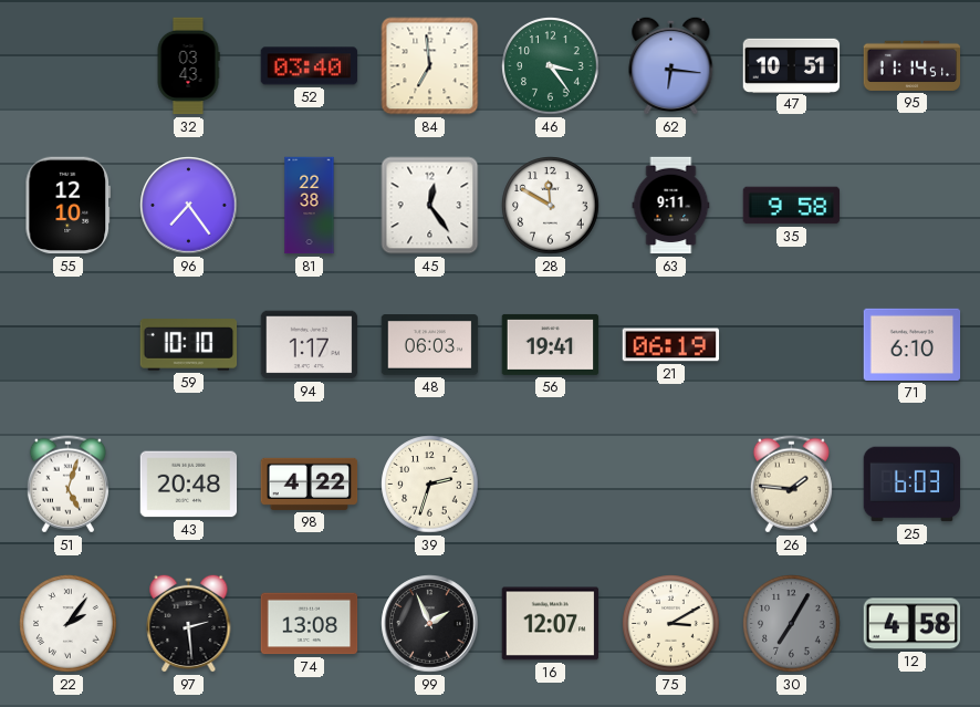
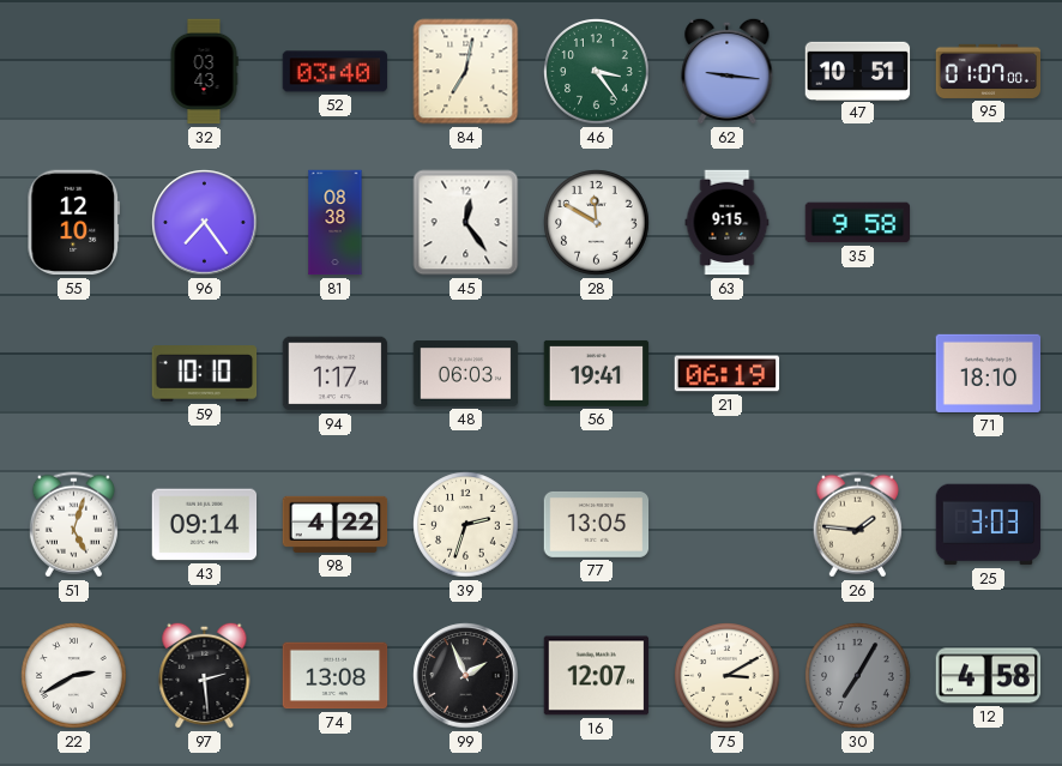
84: 6:59 -> 7:02
62: 6:16 -> 9:16
95: 11:14 -> 01:07
81: 22:38 -> 08:38
63: 9:11 -> 9:15
71: 6:10 -> 18:10
43: 20:48 -> 09:14
77: none -> 13:05
25: 6:03 -> 3:03
22: 2:06 -> 2:40
